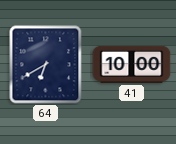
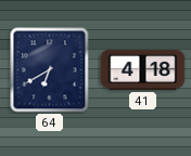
41: 10:00 -> 4:18
